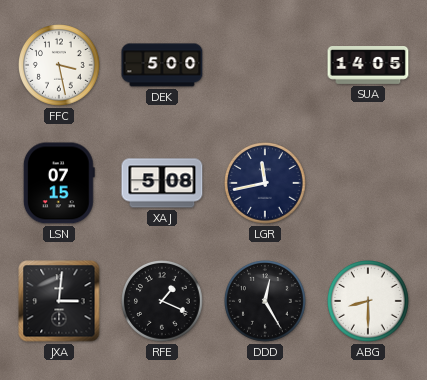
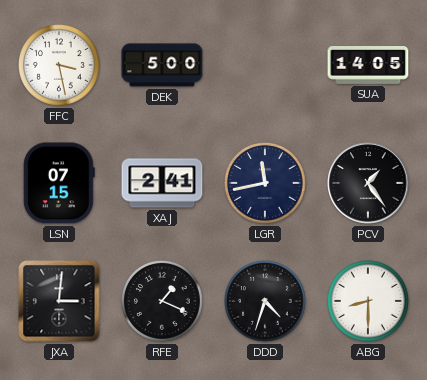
XAJ: 5:08 -> 2:41
PCV: none -> 1:24
DDD: 12:25 -> 4:33
